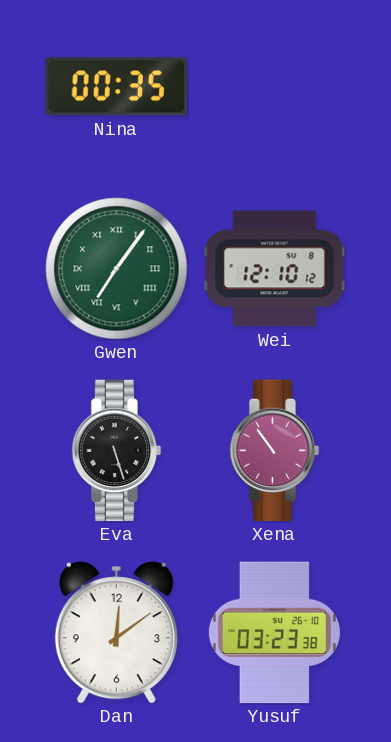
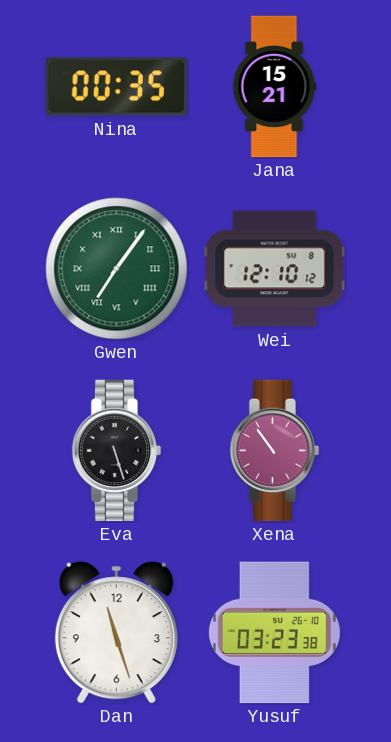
Jana: none -> 15:21
Dan: 12:09 -> 11:27
